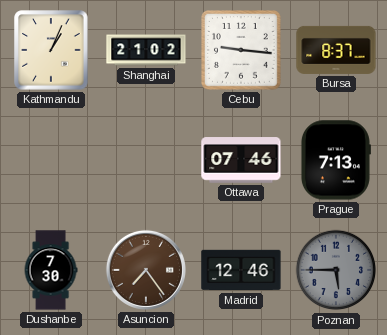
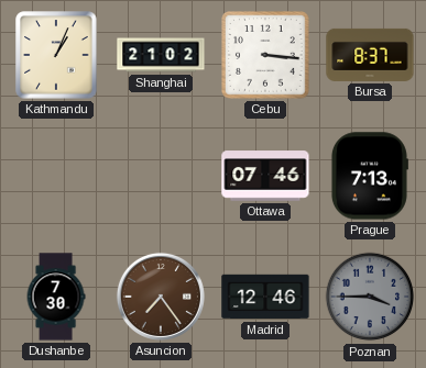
Cebu: 9:16 -> 3:16
Poznan: 5:45 -> 3:45
